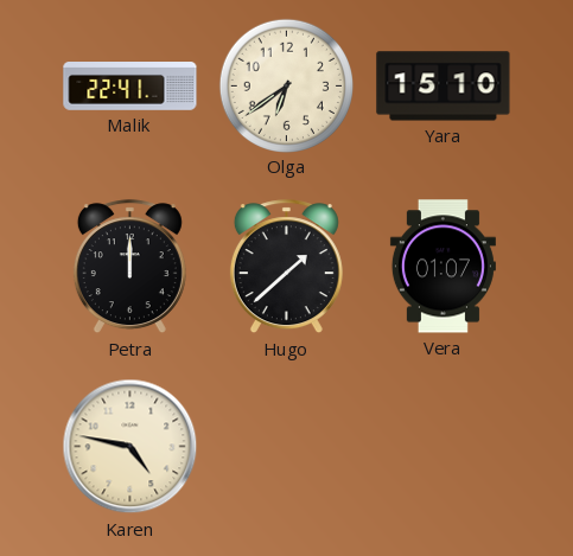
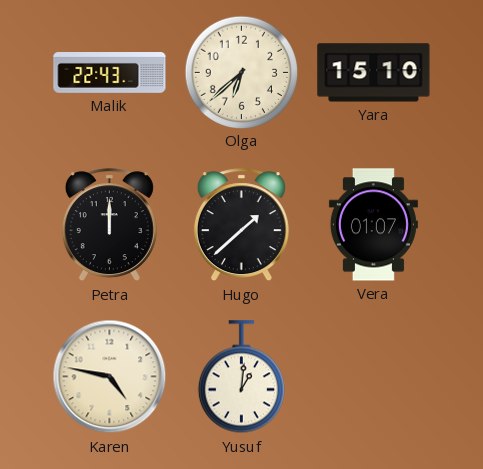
Malik: 22:41 -> 22:43
Olga: 6:39 -> 6:38
Yusuf: none -> 1:01
